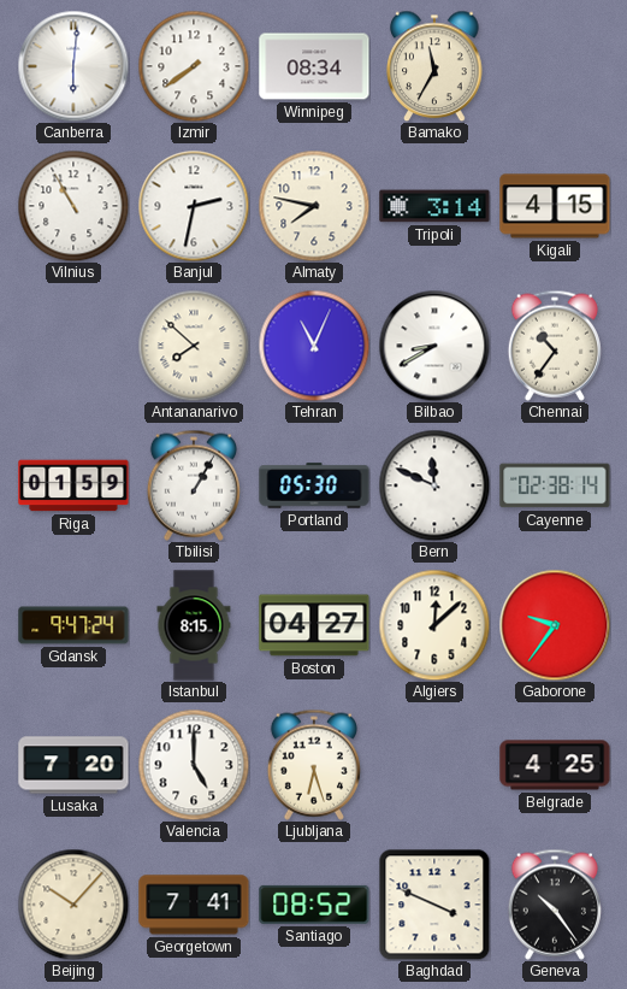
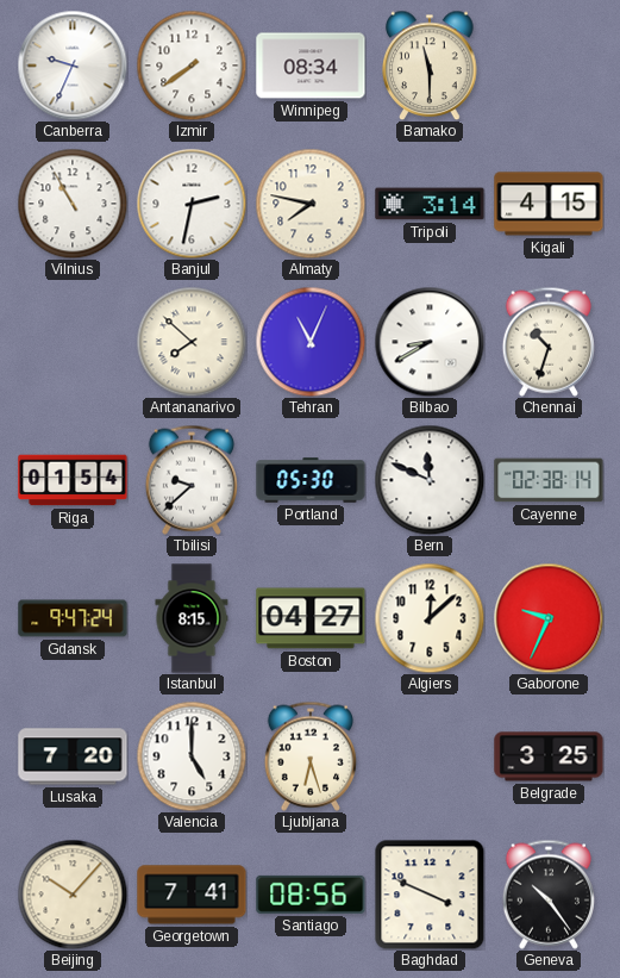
Canberra: 6:01 -> 9:34
Bamako: 11:35 -> 11:30
Chennai: 10:36 -> 10:33
Riga: 01:59 -> 01:54
Tbilisi: 1:05 -> 9:38
Gaborone: 9:36 -> 9:34
Belgrade: 4:25 -> 3:25
Santiago: 08:52 -> 08:56
